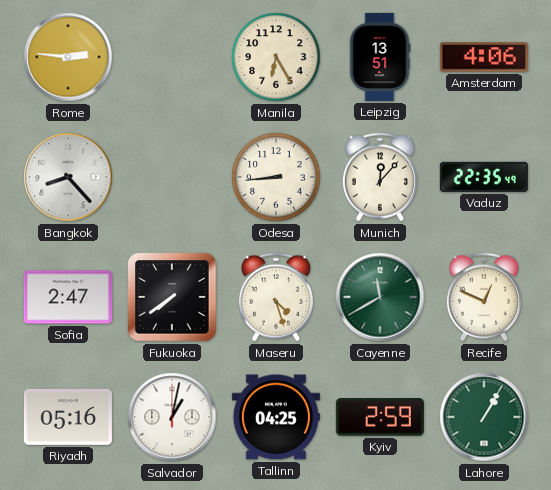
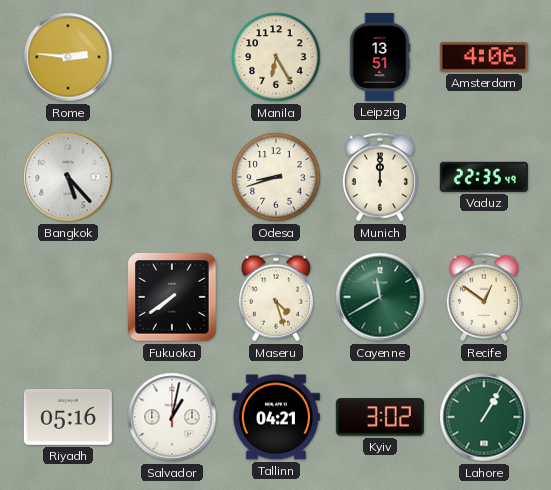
Bangkok: 8:23 -> 5:23
Odesa: 8:44 -> 8:42
Munich: 12:07 -> 12:00
Sofia: 2:47 -> none
Recife: 12:49 -> 12:51
Tallinn: 04:25 -> 04:21
Kyiv: 2:59 -> 3:02
